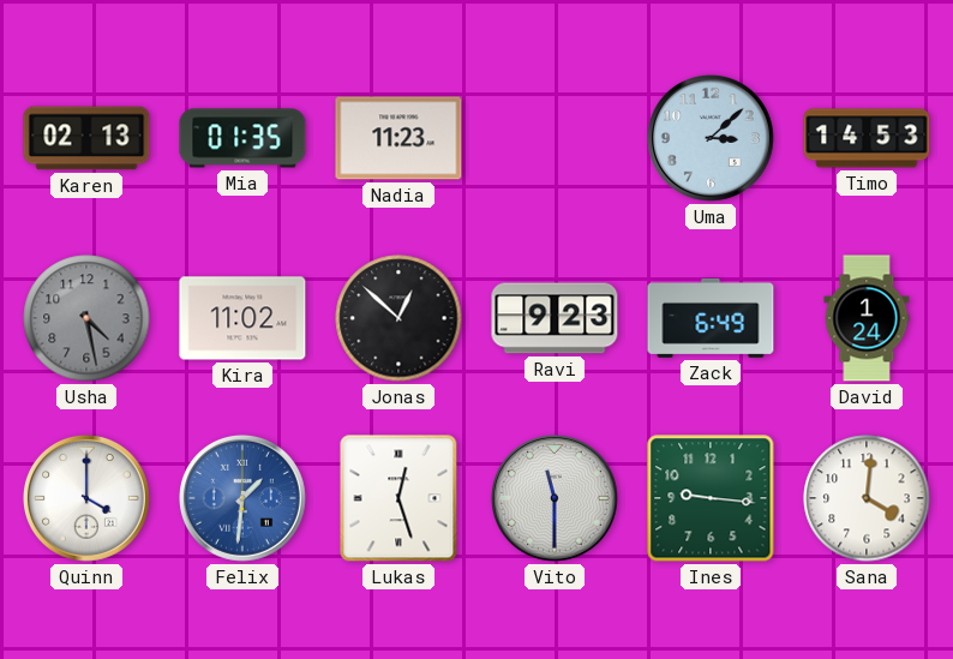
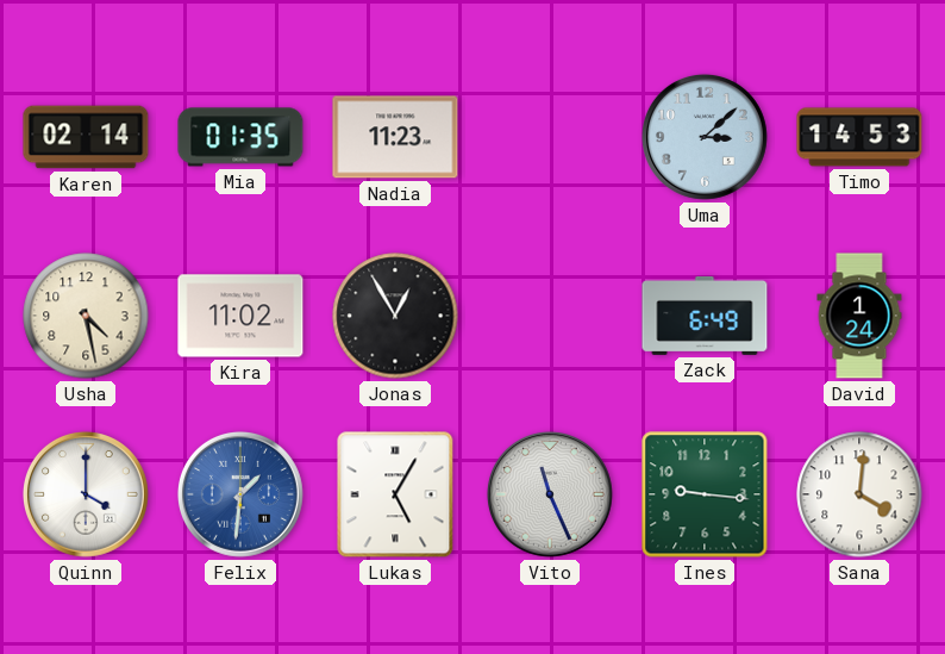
Karen: 02:13 -> 02:14
Usha dial: grey -> cream
Jonas: 12:52 -> 12:55
Ravi: 9:23 -> none
Lukas: 12:27 -> 5:05
Vito: 11:30 -> 11:26
